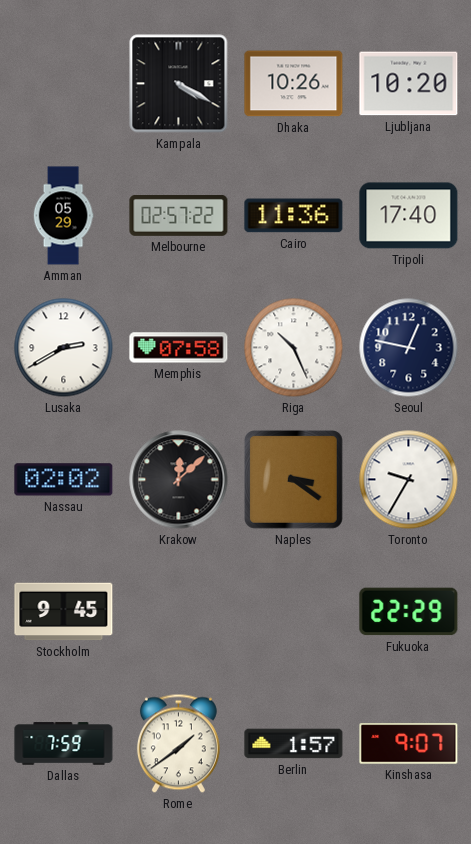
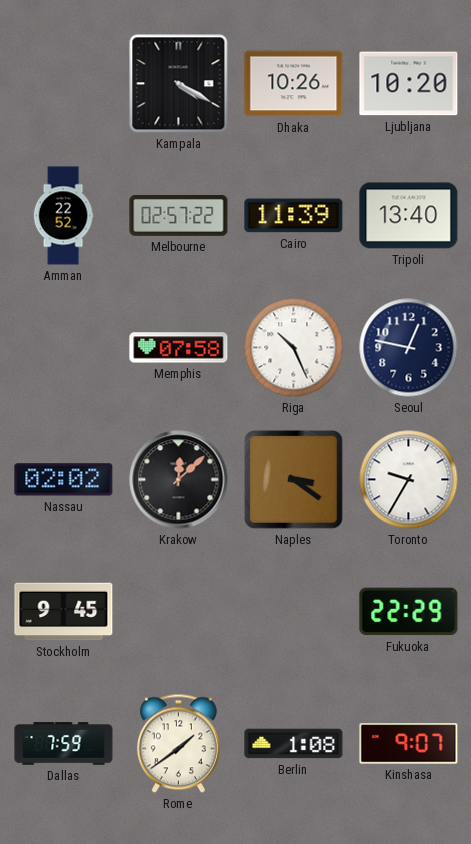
Amman: 05:29 -> 22:52
Cairo: 11:36 -> 11:39
Tripoli: 17:40 -> 13:40
Lusaka: 2:40 -> none
Berlin: 1:57 -> 1:08
